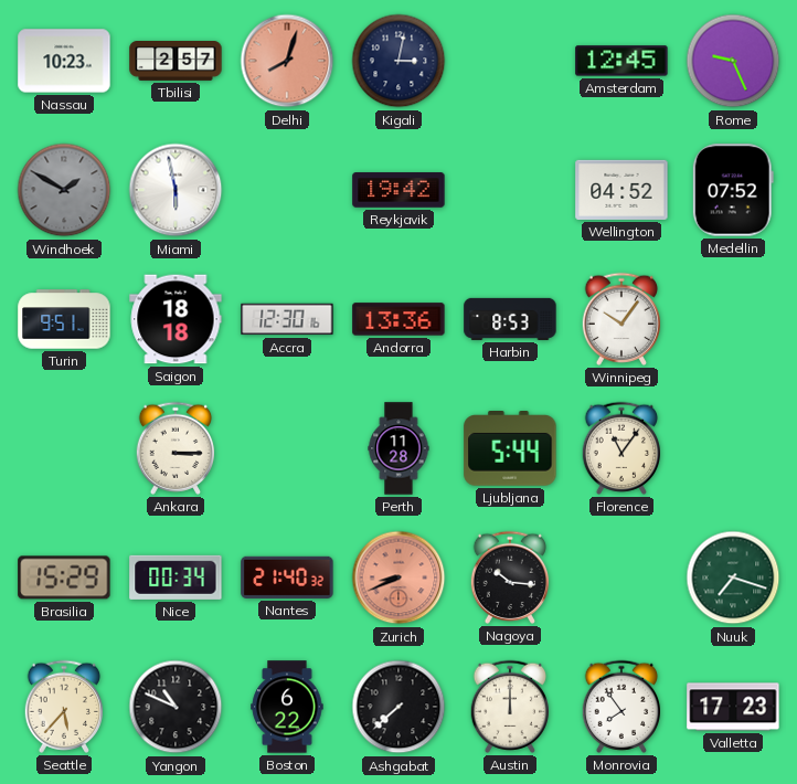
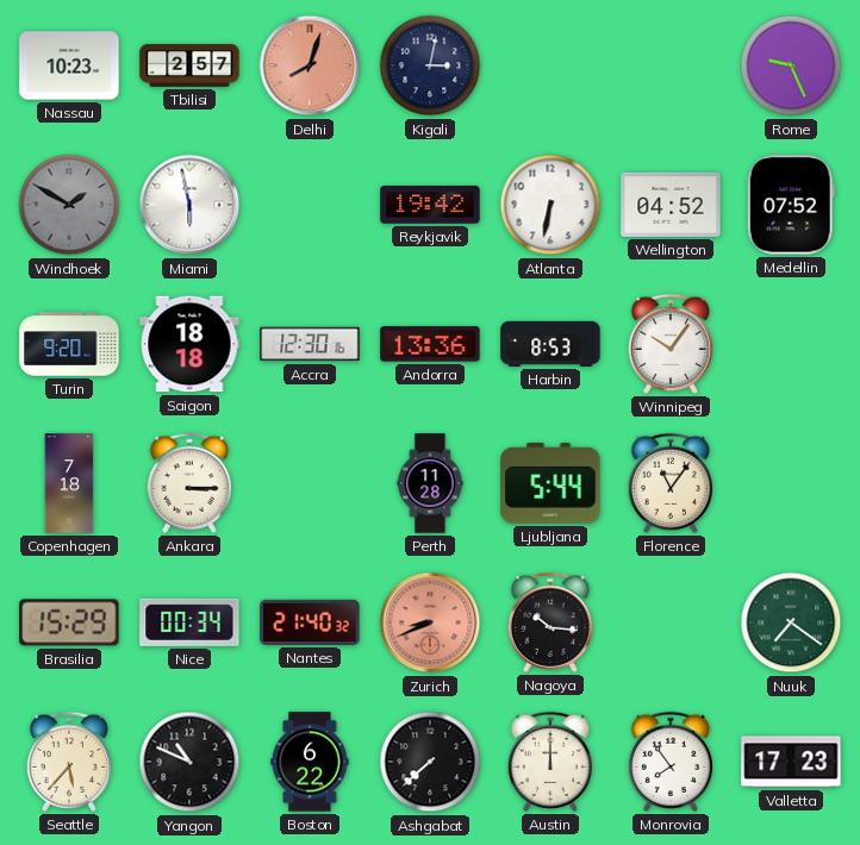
Amsterdam: 12:45 -> none
Atlanta: none -> 6:32
Turin: 9:51 -> 9:20
Copenhagen: none -> 7:18
Nuuk: 7:18 -> 7:21
